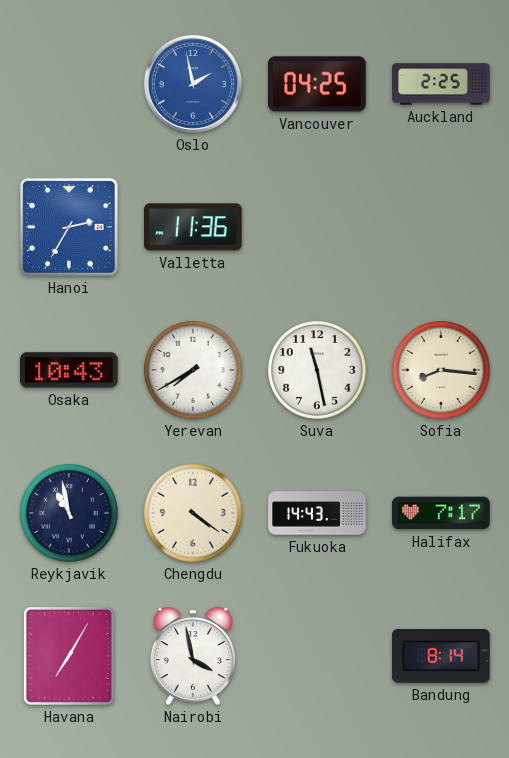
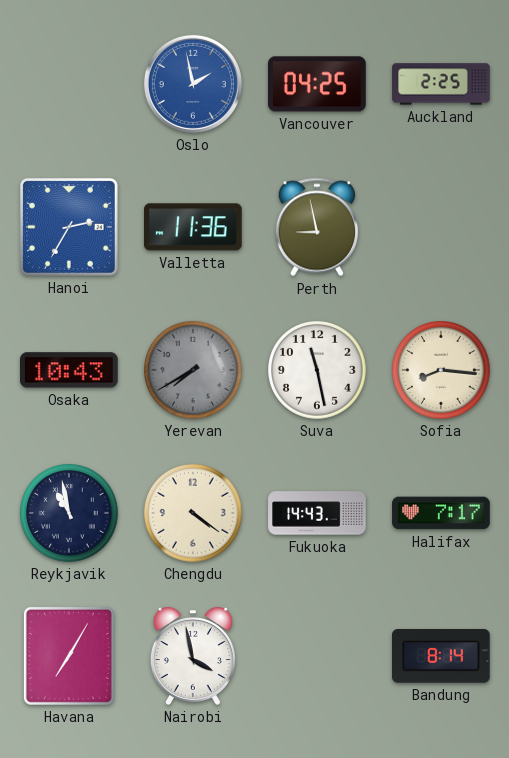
Perth: none -> 8:58
Yerevan dial: white -> grey
